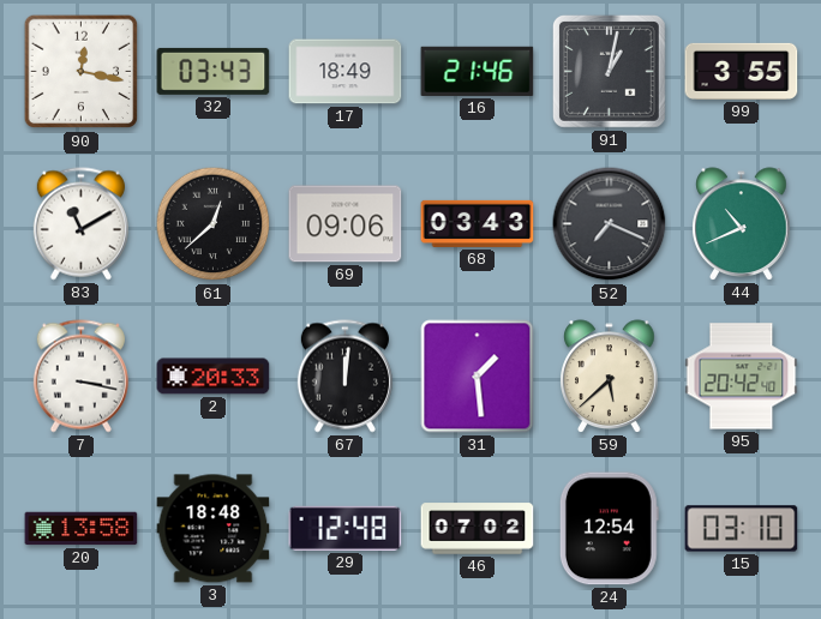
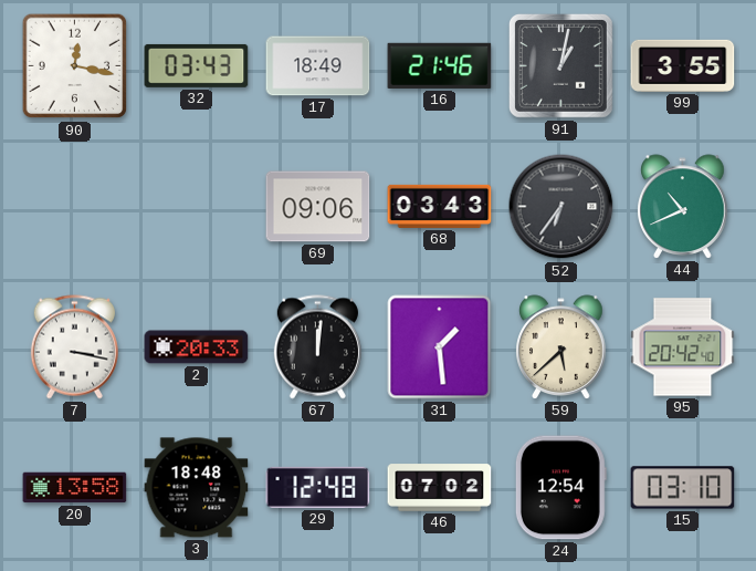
83: 11:10 -> none
61: 12:38 -> none
52: 7:19 -> 6:36
